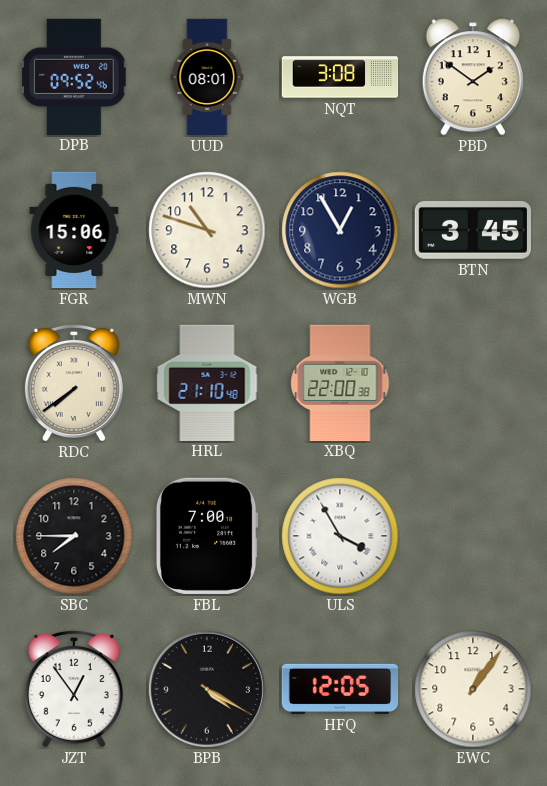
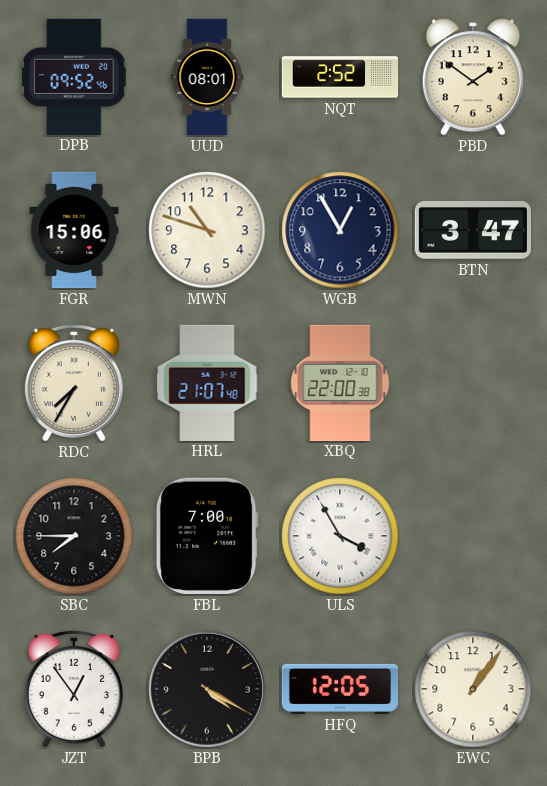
NQT: 3:08 -> 2:52
BTN: 3:45 -> 3:47
RDC: 7:39 -> 7:35
HRL: 21:10 -> 21:07
